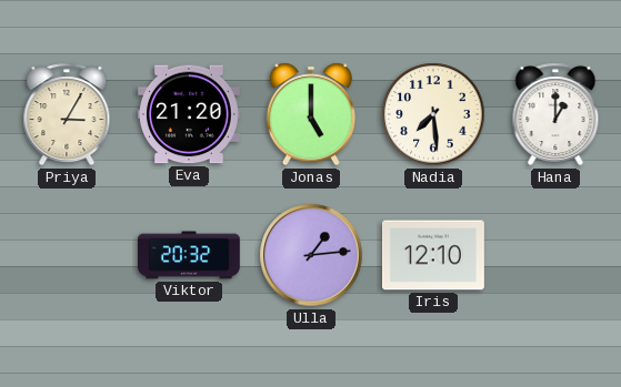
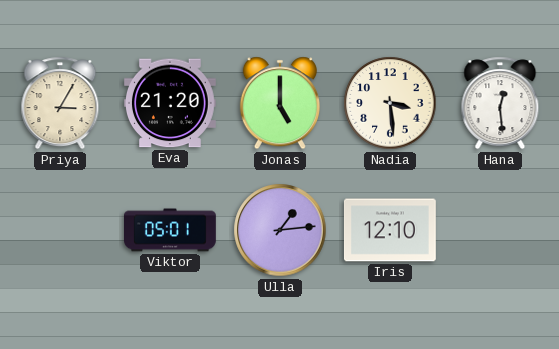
Nadia: 7:29 -> 3:29
Hana: 1:00 -> 12:29
Viktor: 20:32 -> 05:01
